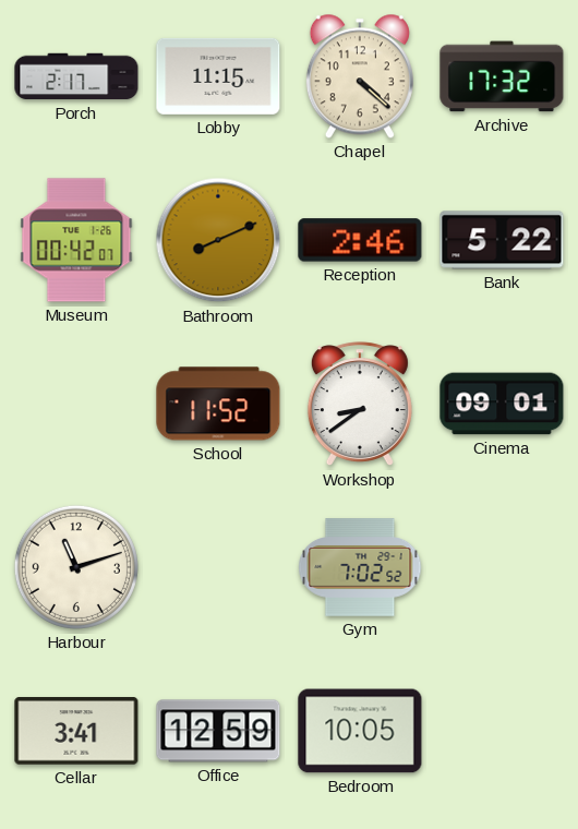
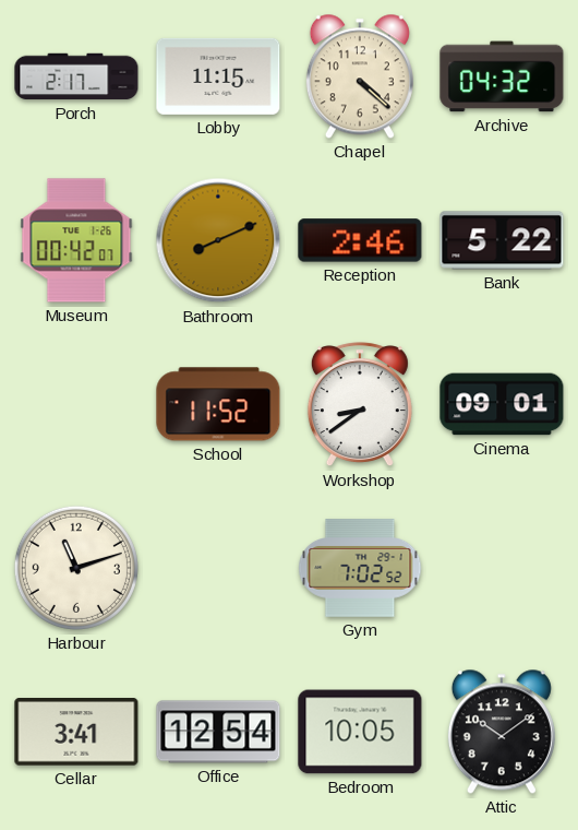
Archive: 17:32 -> 04:32
Office: 12:59 -> 12:54
Attic: none -> 10:09
